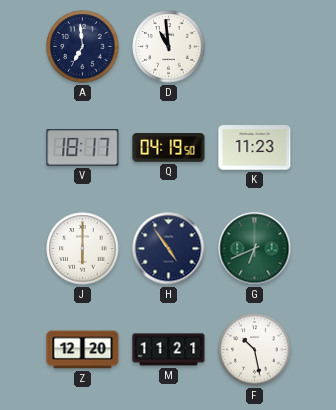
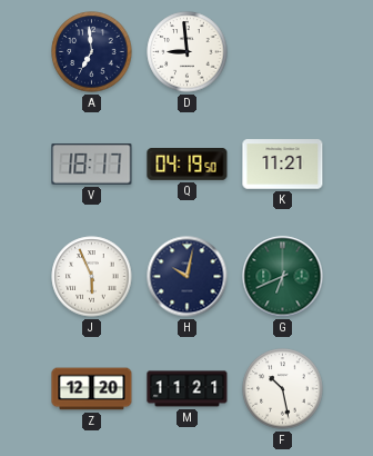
D: 10:59 -> 8:59
K: 11:23 -> 11:21
J: 6:00 -> 5:56
H: 4:54 -> 10:02
